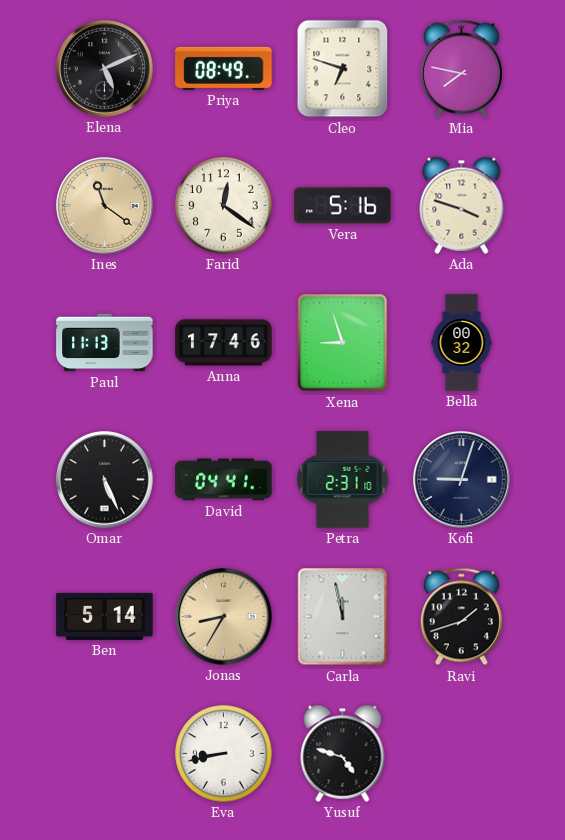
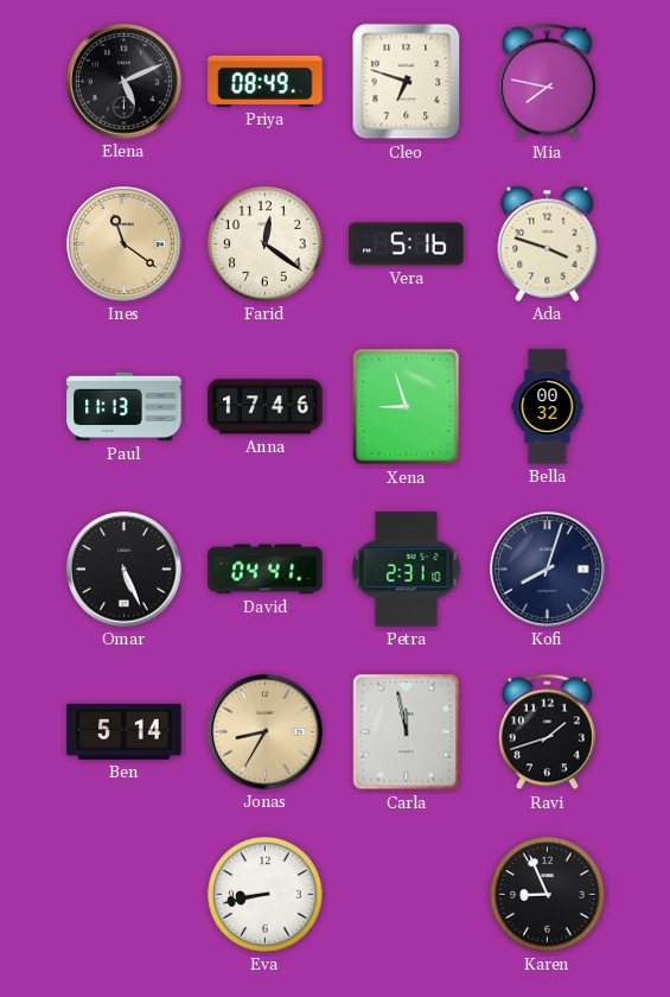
Kofi: 9:03 -> 8:03
Yusuf: 4:48 -> none
Karen: none -> 8:56
